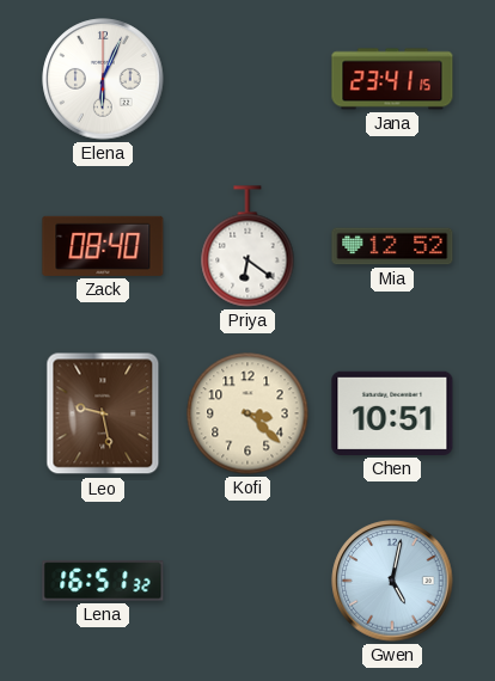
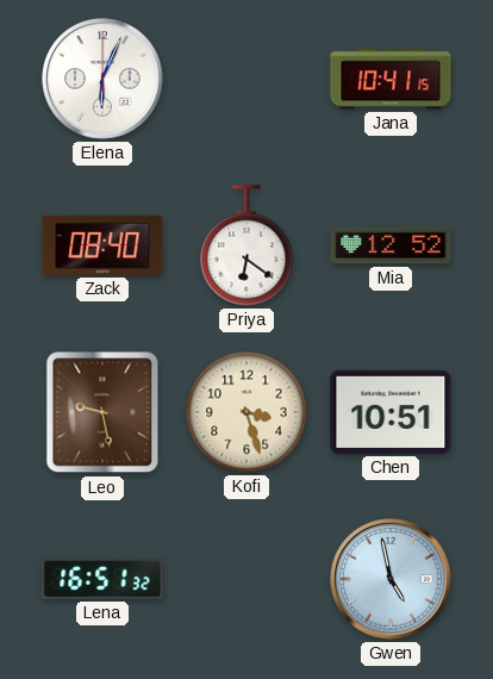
Jana: 23:41 -> 10:41
Kofi: 3:22 -> 3:27
Gwen: 5:02 -> 4:58
